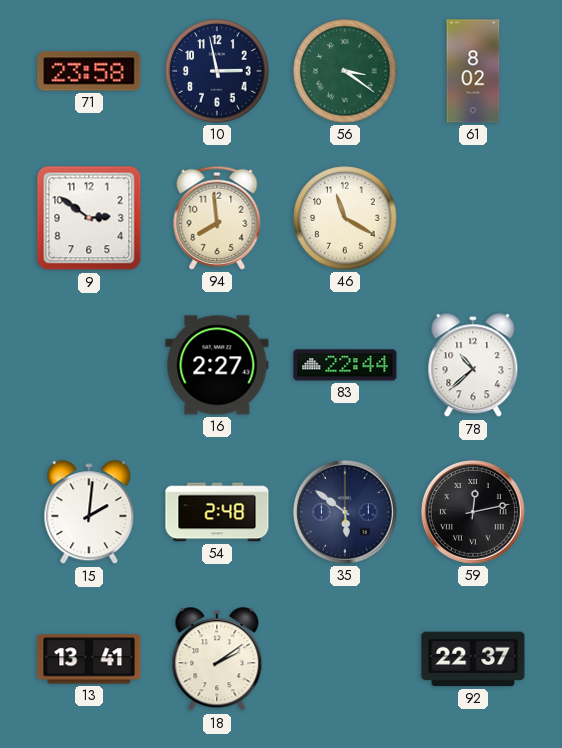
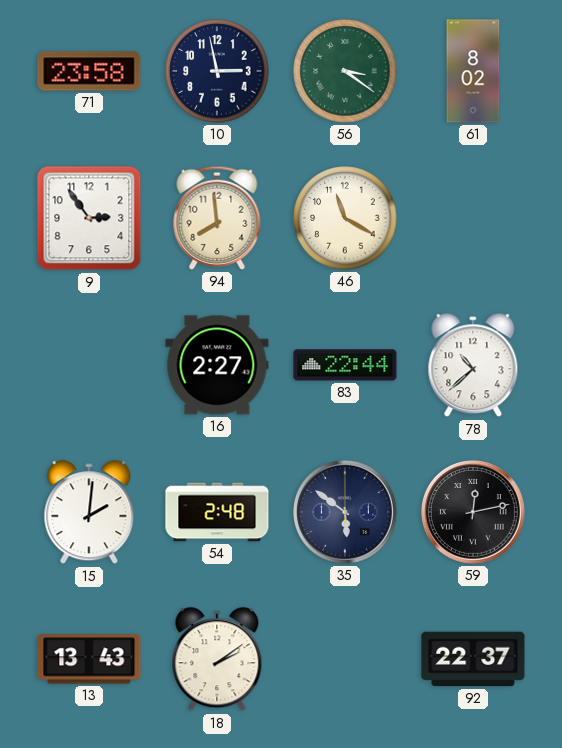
9: 2:51 -> 2:54
13: 13:41 -> 13:43
